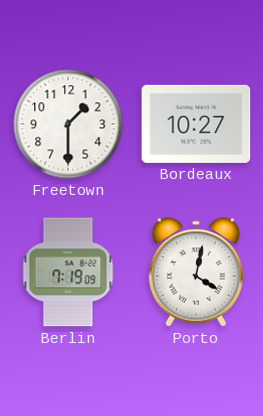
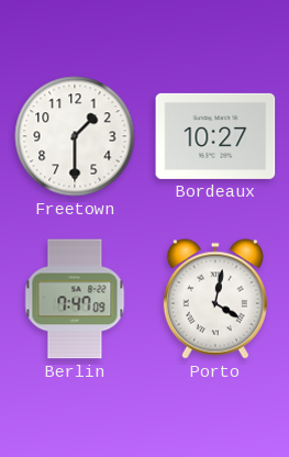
Berlin: 7:19 -> 7:47
